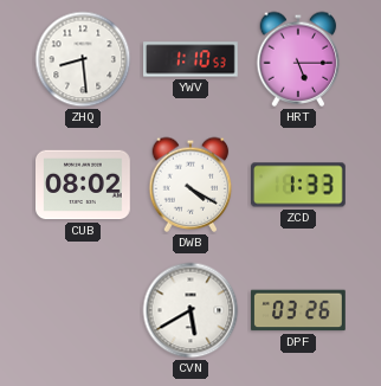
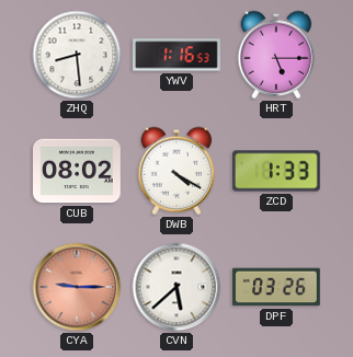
YWV: 1:10 -> 1:16
CYA: none -> 9:15
CVN: 5:40 -> 5:38
